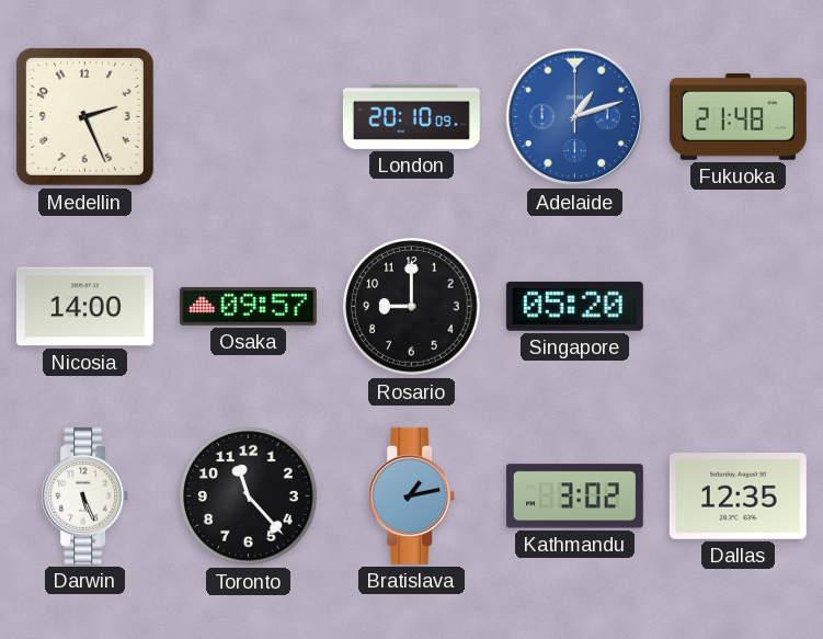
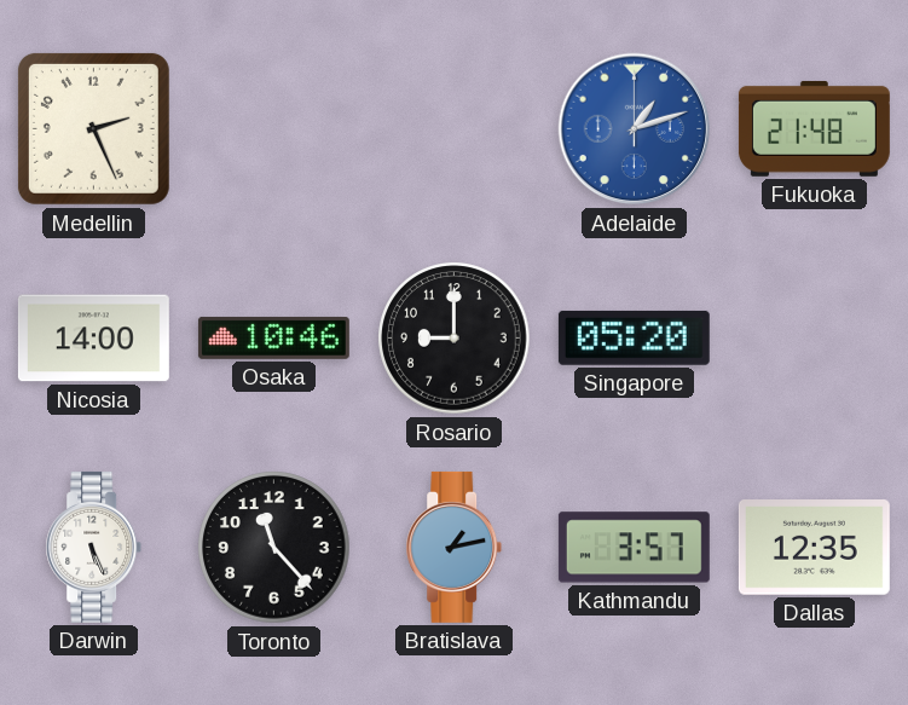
London: 20:10 -> none
Osaka: 09:57 -> 10:46
Kathmandu: 3:02 -> 3:57
